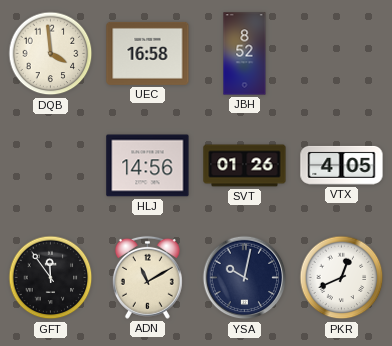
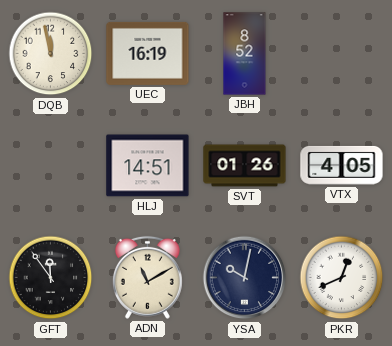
DQB: 3:59 -> 11:58
UEC: 16:58 -> 16:19
HLJ: 14:56 -> 14:51
